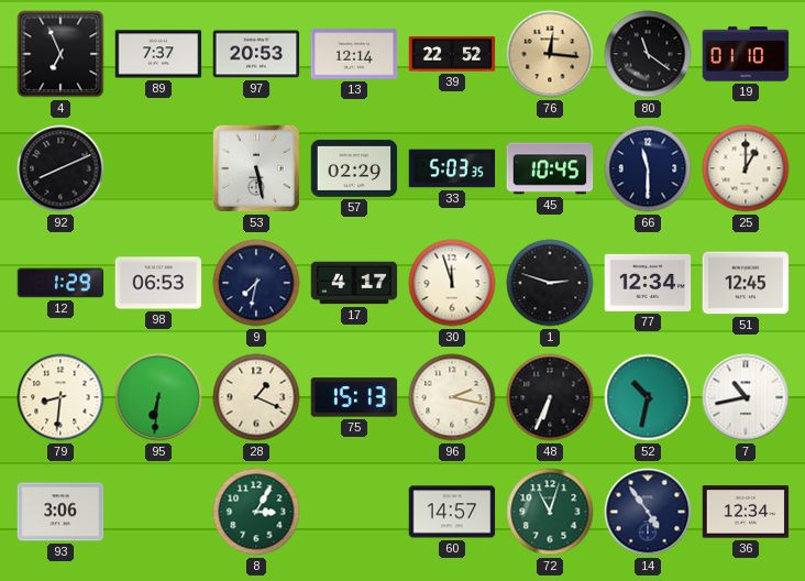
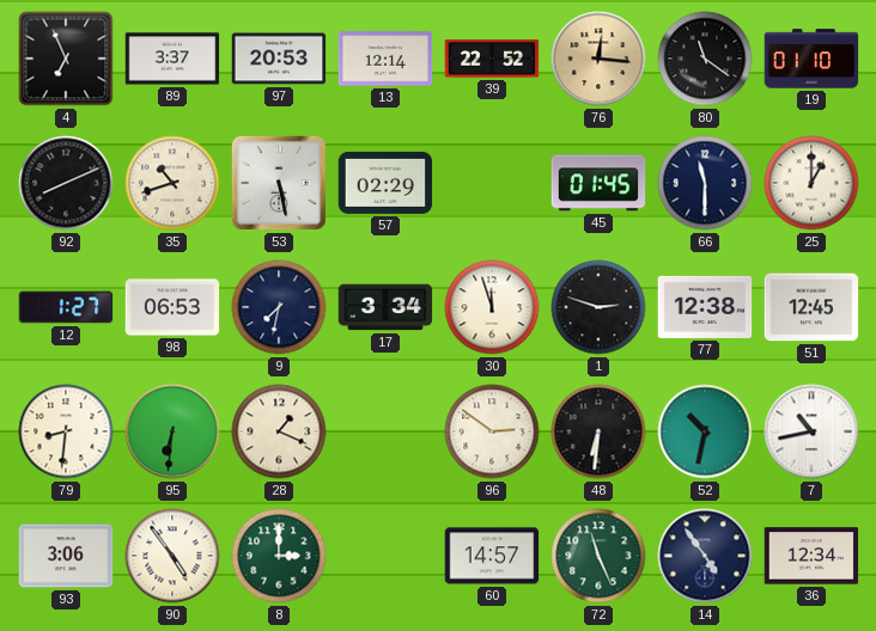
89: 7:37 -> 3:37
35: none -> 10:42
33: 5:03 -> none
45: 10:45 -> 01:45
12: 1:29 -> 1:27
17: 4:17 -> 3:34
77: 12:34 -> 12:38
75: 15:13 -> none
96: 2:17 -> 2:51
48: 6:34 -> 6:31
90: none -> 4:54
8: 3:05 -> 3:00
72: 11:03 -> 11:26
